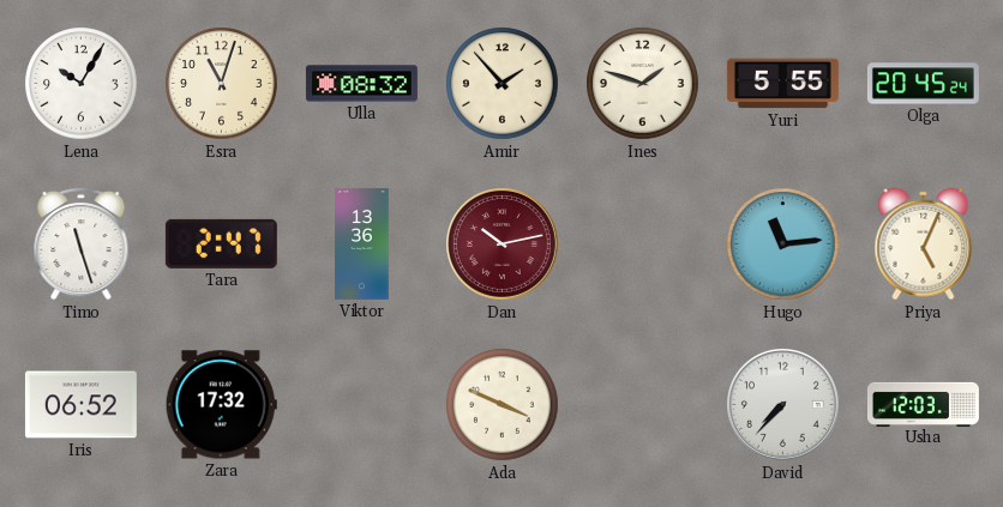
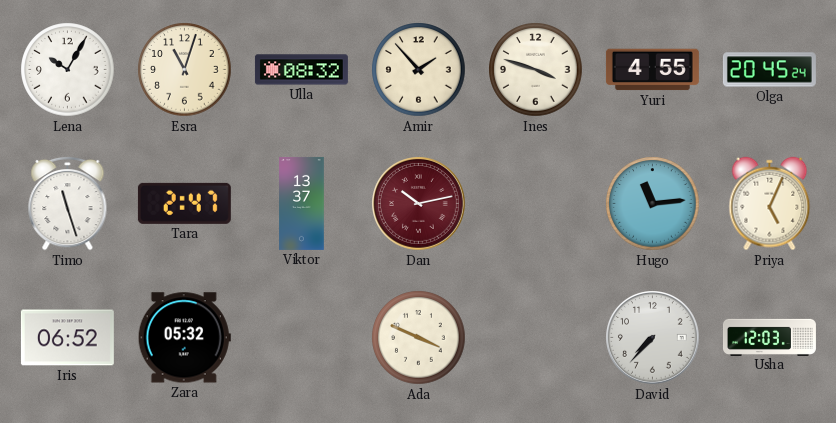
Ines: 1:48 -> 3:48
Yuri: 5:55 -> 4:55
Viktor: 13:36 -> 13:37
Zara: 17:32 -> 05:32
